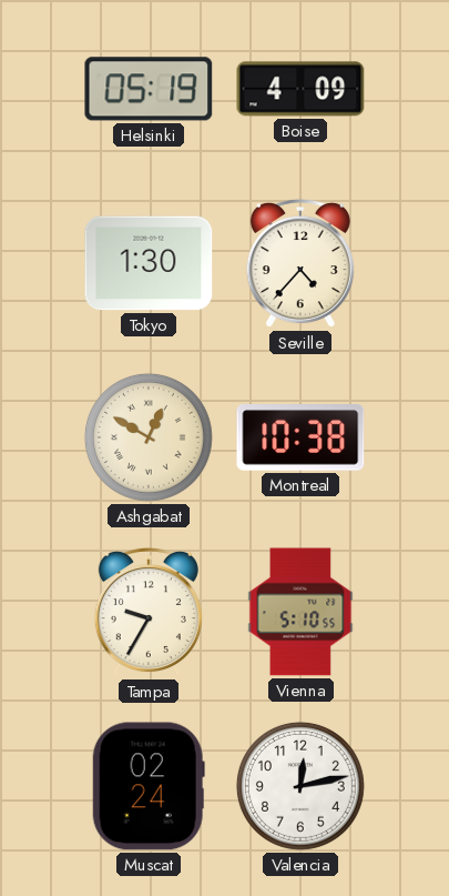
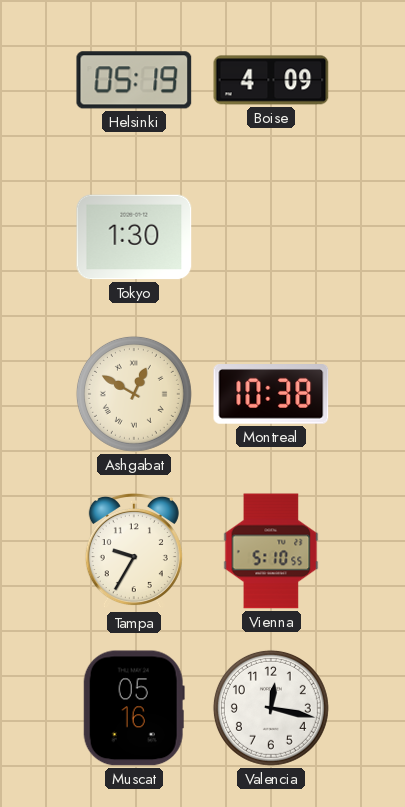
Seville: 4:37 -> none
Muscat: 02:24 -> 05:16
Valencia: 12:13 -> 12:17
